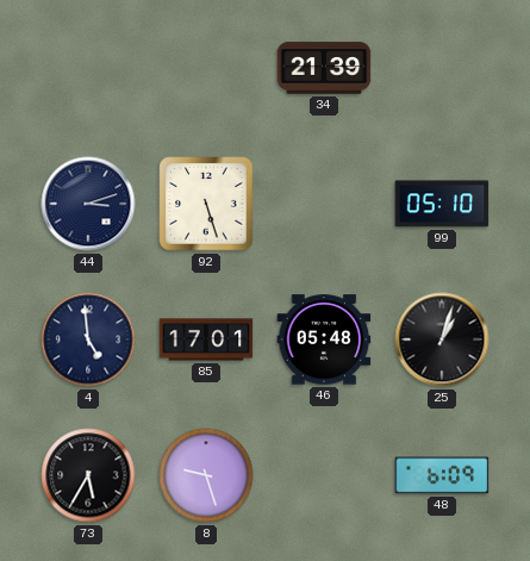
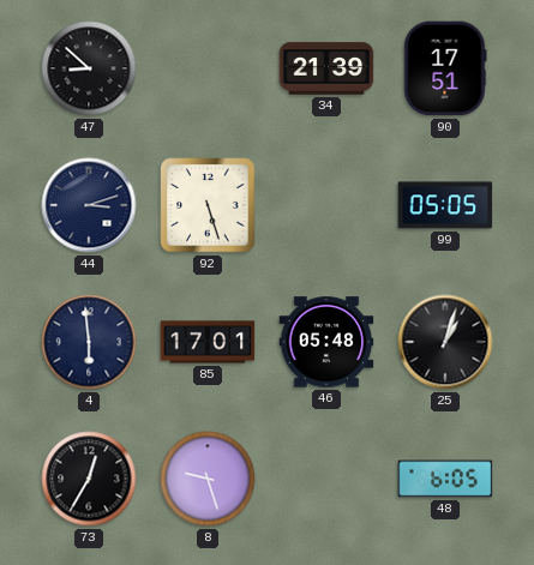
47: none -> 8:52
90: none -> 17:51
99: 05:10 -> 05:05
4: 4:59 -> 5:59
73: 5:35 -> 12:35
48: 6:09 -> 6:05
